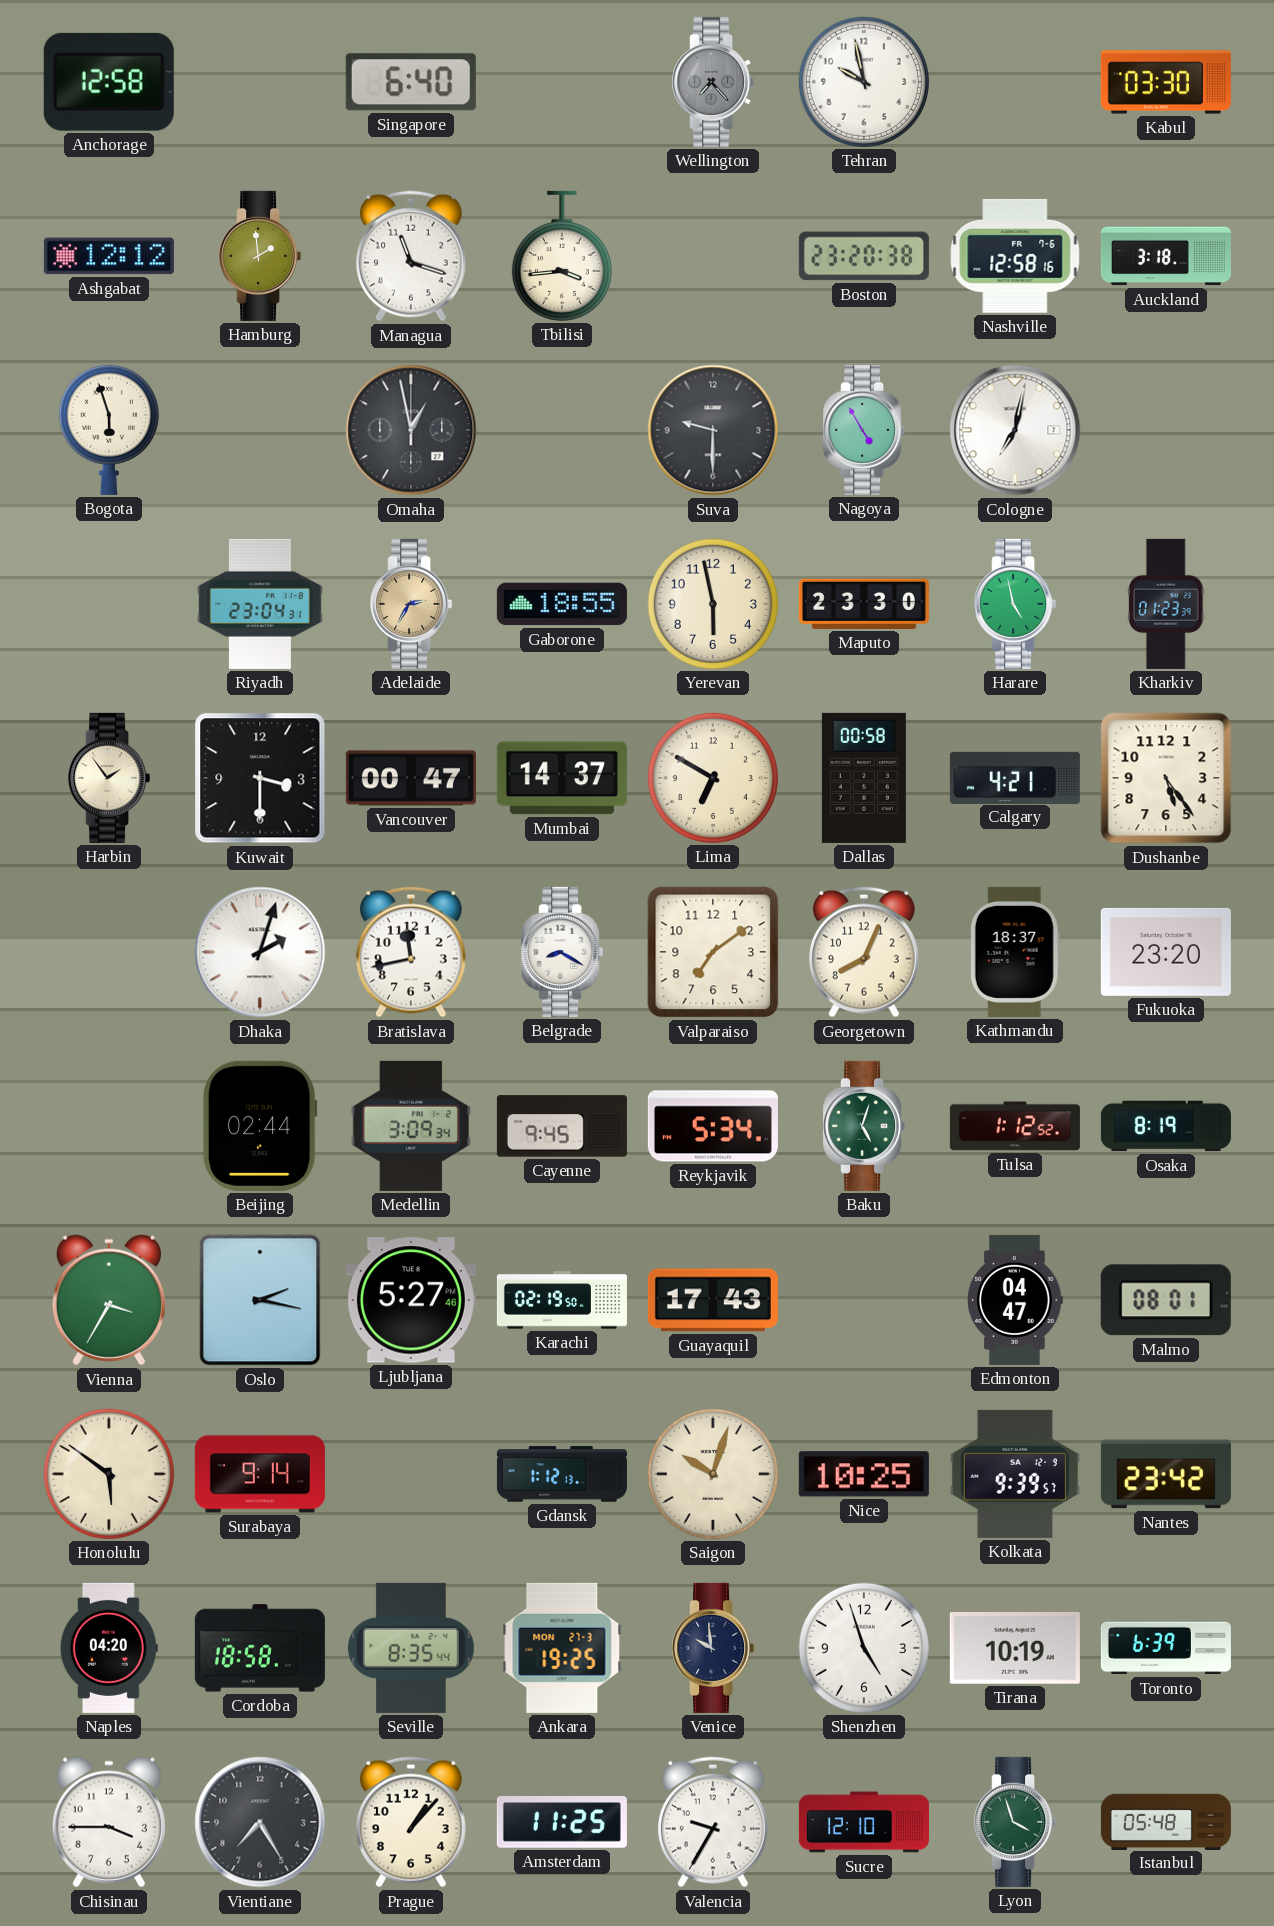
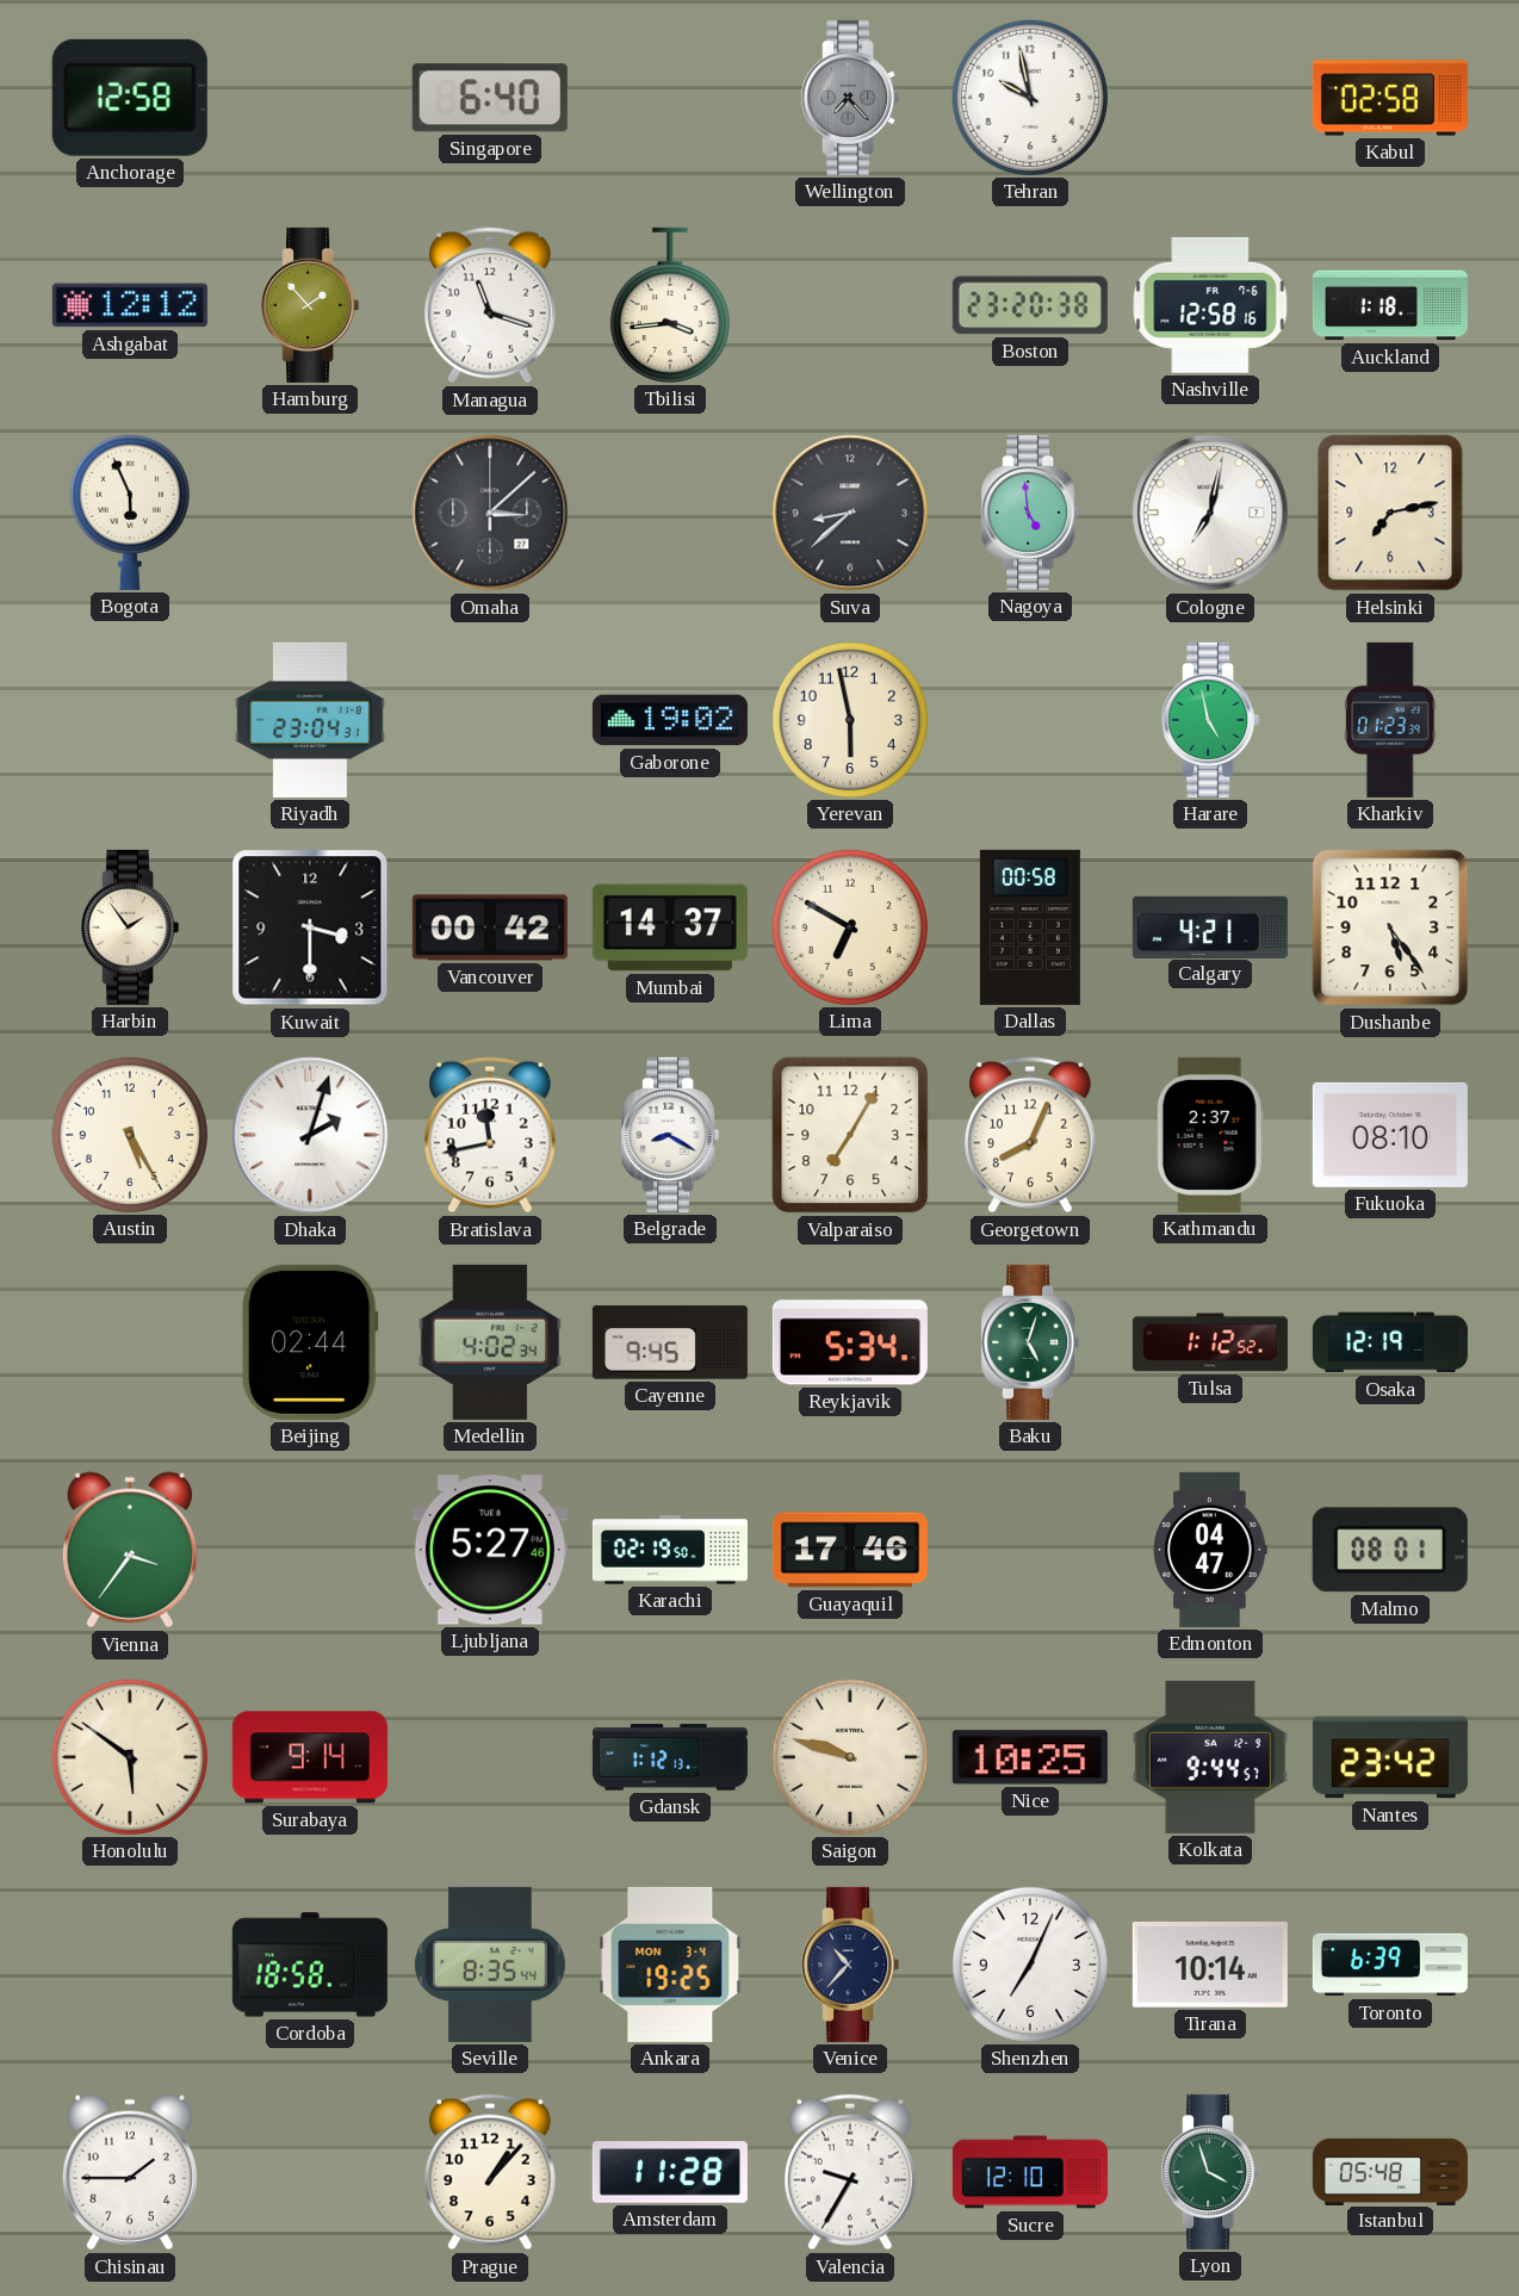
Kabul: 03:30 -> 02:58
Hamburg: 1:59 -> 1:53
Auckland: 3:18 -> 1:18
Bogota: 5:57 -> 5:56
Omaha: 12:58 -> 3:08
Suva: 9:30 -> 8:38
Nagoya: 4:55 -> 4:59
Helsinki: none -> 7:13
Adelaide: 2:35 -> none
Gaborone: 18:55 -> 19:02
Maputo: 23:30 -> none
Vancouver: 00:47 -> 00:42
Austin: none -> 5:25
Valparaiso: 7:09 -> 7:05
Kathmandu: 18:37 -> 2:37
Fukuoka: 23:20 -> 08:10
Medellin: 3:09 -> 4:02
Osaka: 8:19 -> 12:19
Vienna: 3:35 -> 3:36
Oslo: 2:17 -> none
Guayaquil: 17:43 -> 17:46
Saigon: 10:03 -> 9:48
Kolkata: 9:39 -> 9:44
Naples: 04:20 -> none
Ankara date: MON 27-3 -> MON 3-4
Venice: 9:59 -> 10:37
Shenzhen: 4:57 -> 7:04
Tirana: 10:19 -> 10:14
Chisinau: 3:45 -> 1:45
Vientiane: 7:25 -> none
Amsterdam: 11:25 -> 11:28
